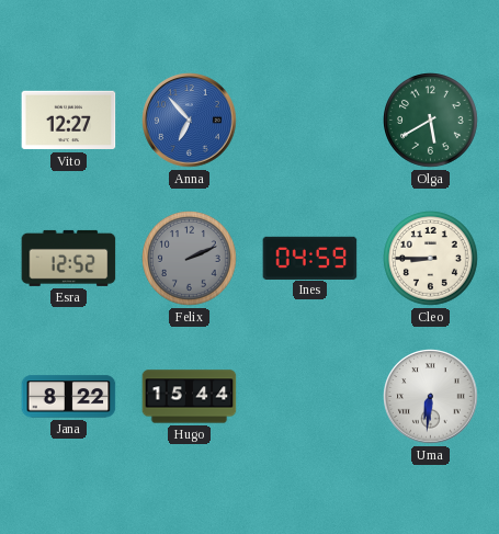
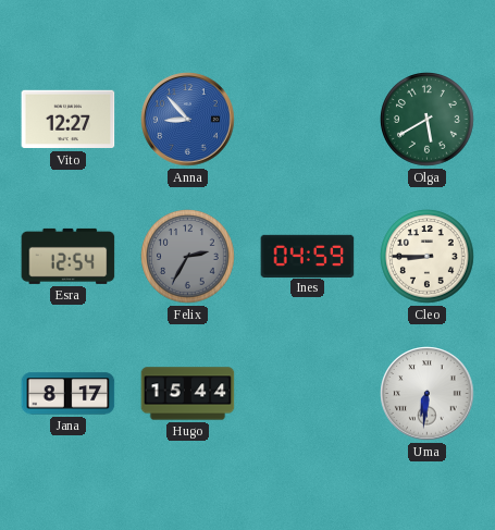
Anna: 6:53 -> 8:53
Esra: 12:52 -> 12:54
Felix: 2:11 -> 2:35
Jana: 8:22 -> 8:17
